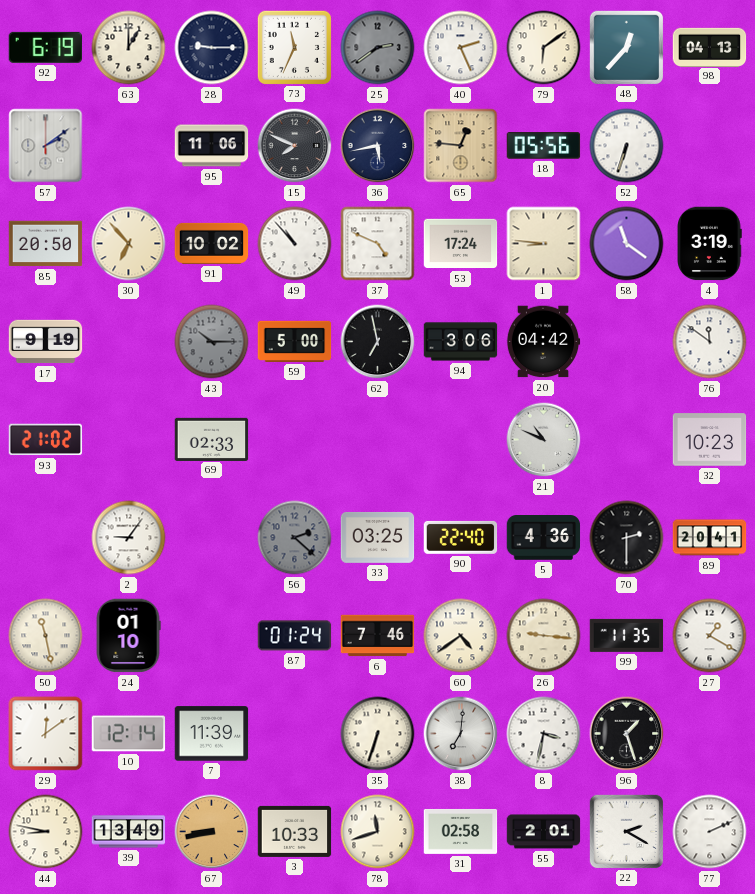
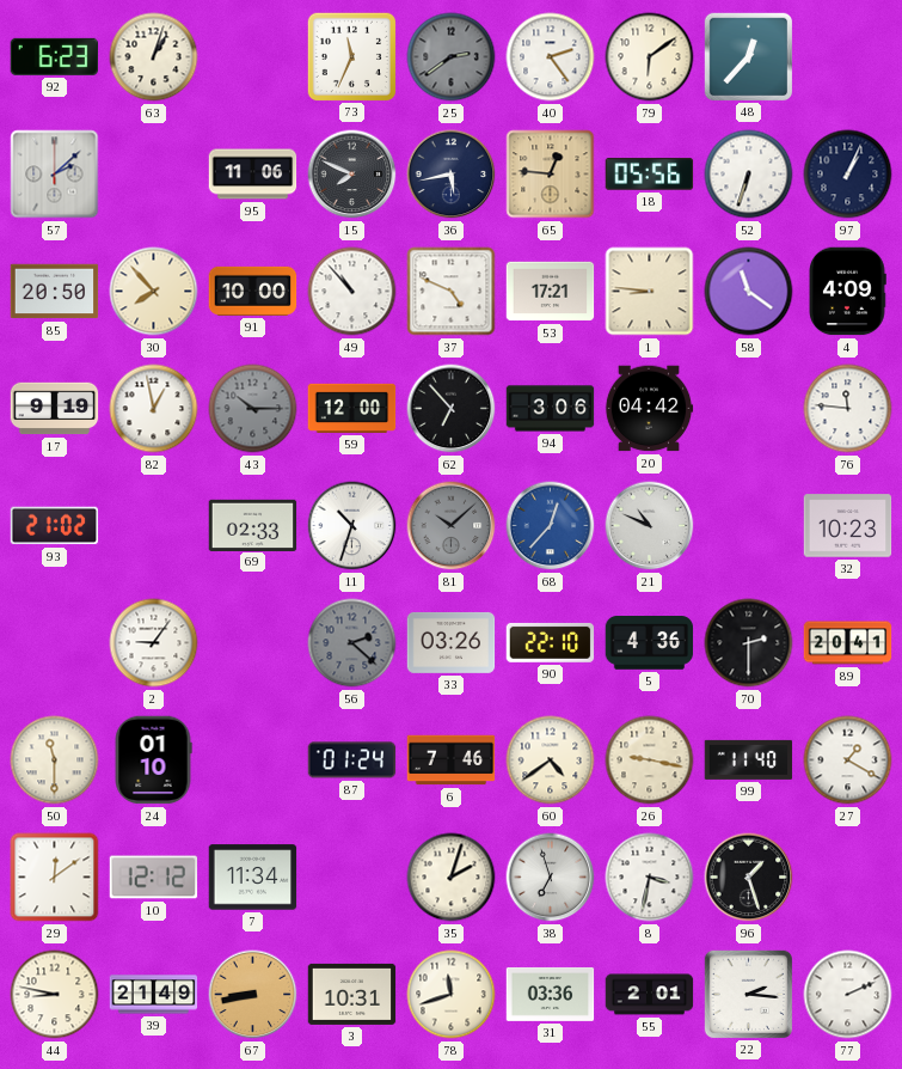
92: 6:19 -> 6:23
63: 1:00 -> 1:03
28: 9:15 -> none
40: 2:26 -> 2:24
98: 04:13 -> none
57: 2:09 -> 2:08
97: none -> 1:04
30: 6:53 -> 7:53
91: 10:02 -> 10:00
53: 17:24 -> 17:21
4: 3:19 -> 4:09
82: none -> 12:58
59: 5:00 -> 12:00
62: 6:58 -> 6:53
76: 11:51 -> 11:46
11: none -> 10:33
81: none -> 10:08
68: none -> 12:37
33: 03:25 -> 03:26
90: 22:40 -> 22:10
50: 11:28 -> 11:30
26: 9:16 -> 9:17
99: 11:35 -> 11:40
10: 12:14 -> 12:12
7: 11:39 -> 11:34
35: 6:33 -> 2:03
38: 7:01 -> 6:57
39: 13:49 -> 21:49
3: 10:33 -> 10:31
31: 02:58 -> 03:36
22: 2:20 -> 2:16
